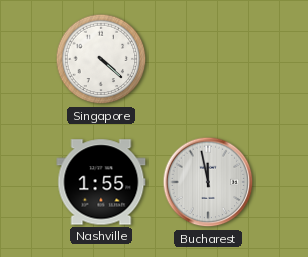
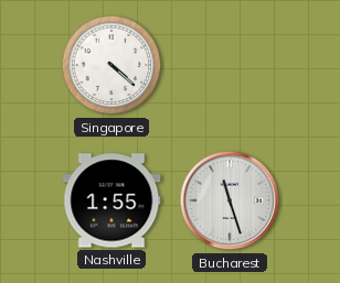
Bucharest: 11:58 -> 11:27
